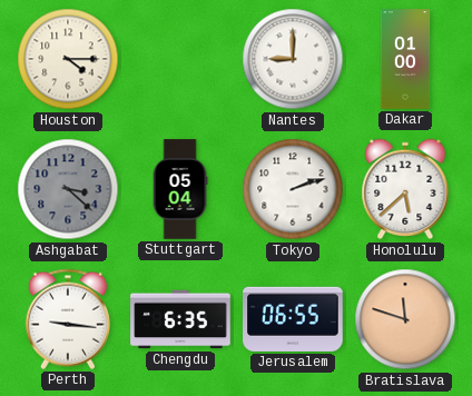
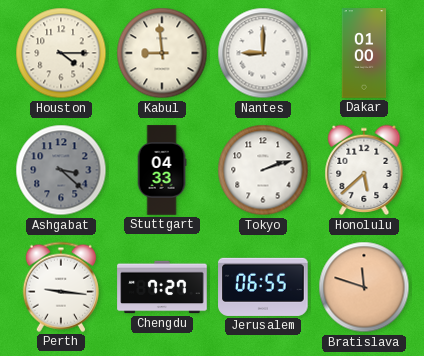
Kabul: none -> 8:59
Stuttgart: 05:04 -> 04:33
Chengdu: 6:35 -> 7:27
